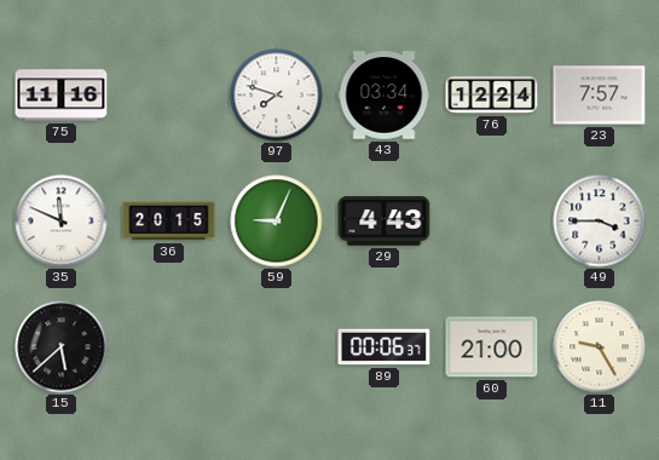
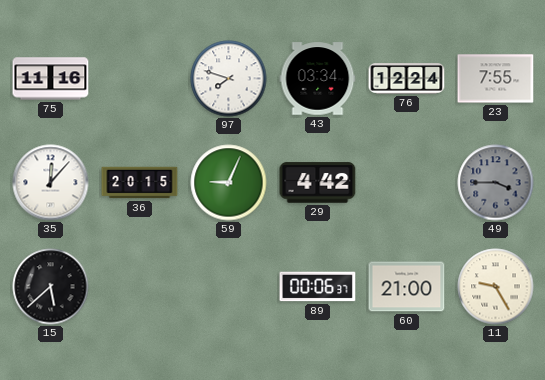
23: 7:57 -> 7:55
35: 11:49 -> 12:07
29: 4:43 -> 4:42
49 dial: white -> grey
